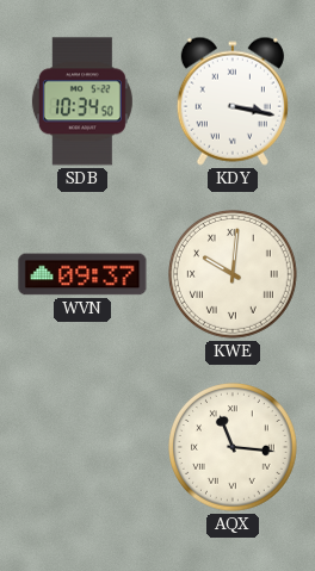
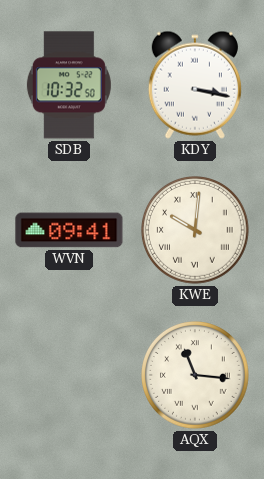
SDB: 10:34 -> 10:32
WVN: 09:37 -> 09:41
